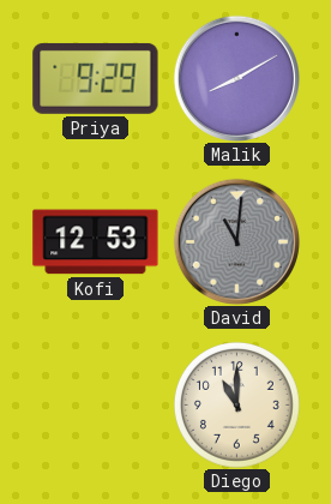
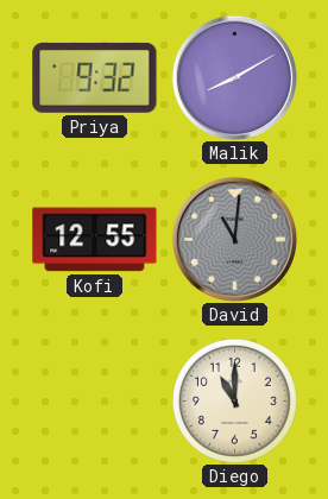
Priya: 9:29 -> 9:32
Kofi: 12:53 -> 12:55
